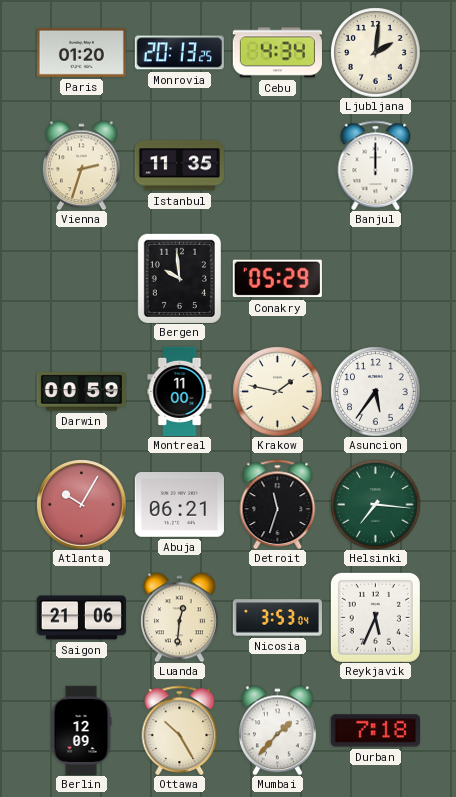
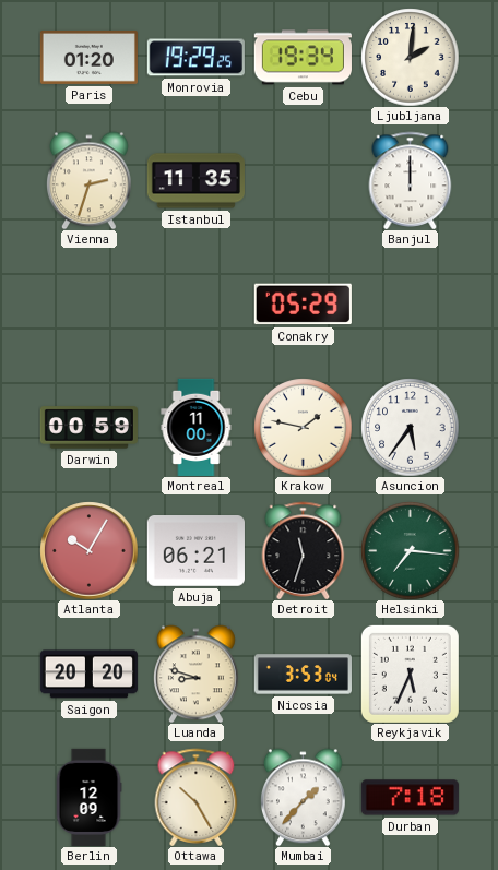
Monrovia: 20:13 -> 19:29
Cebu: 4:34 -> 19:34
Bergen: 9:59 -> none
Saigon: 21:06 -> 20:20
Luanda: 12:31 -> 8:48
